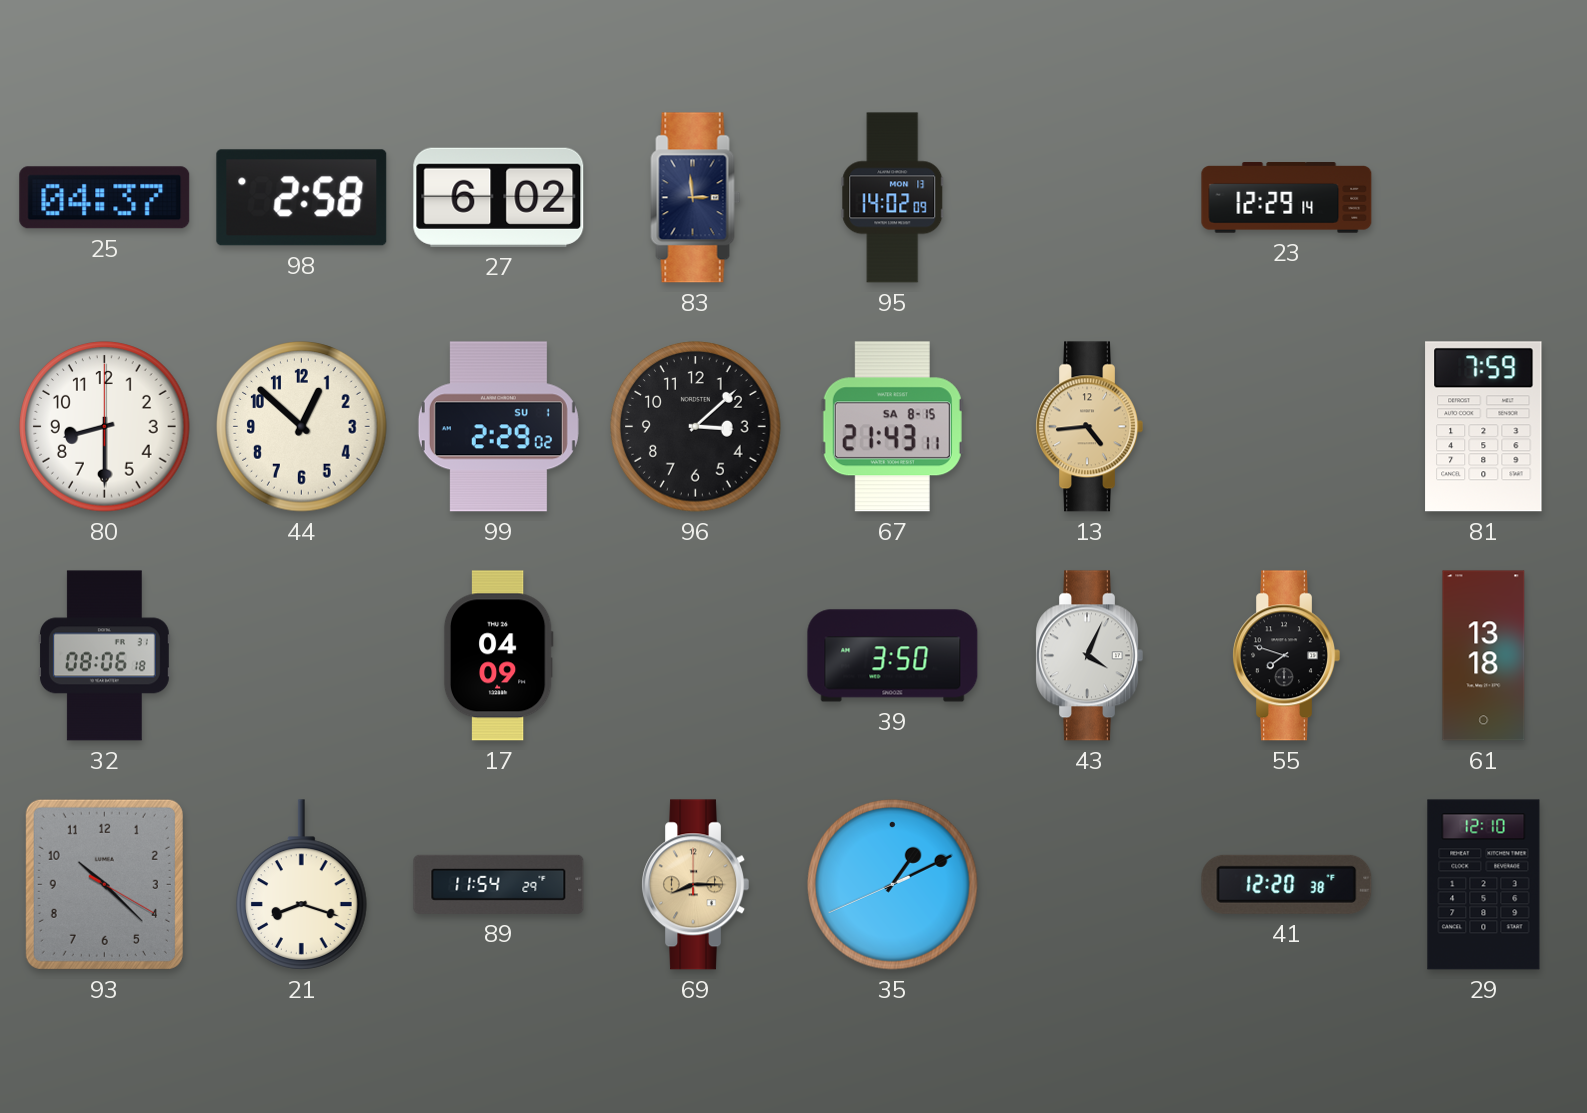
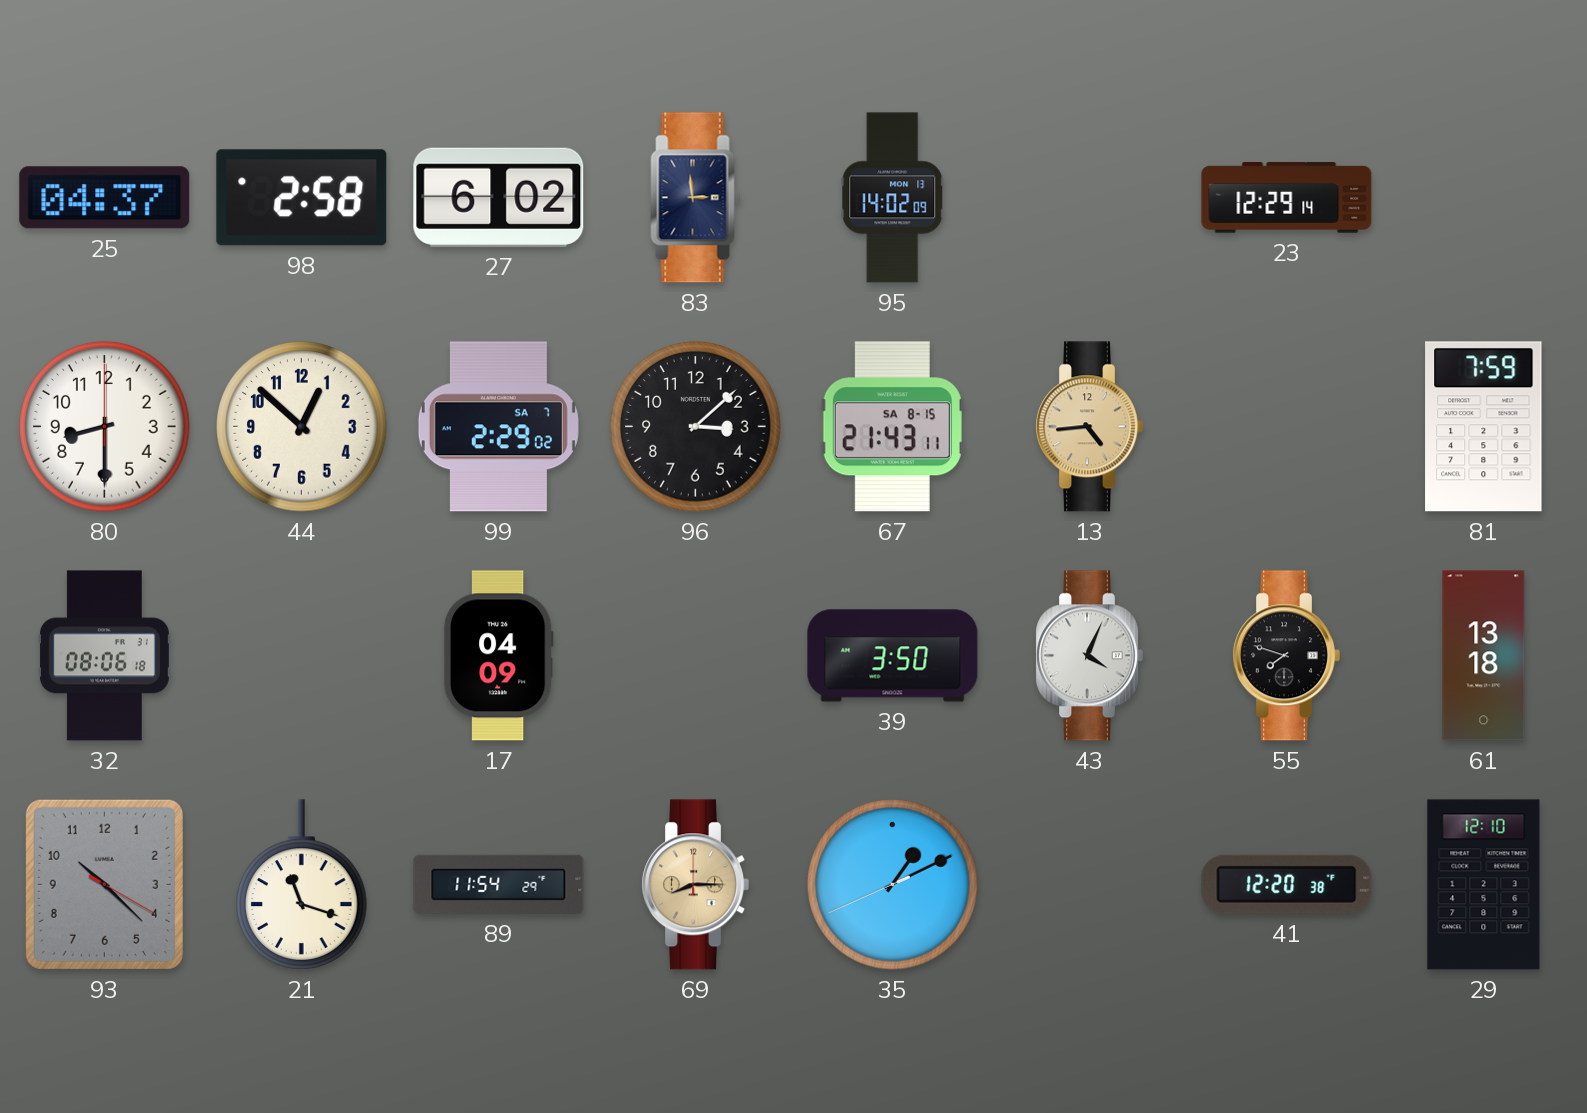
99 date: SU 1 -> SA 7
21: 8:18 -> 11:18
